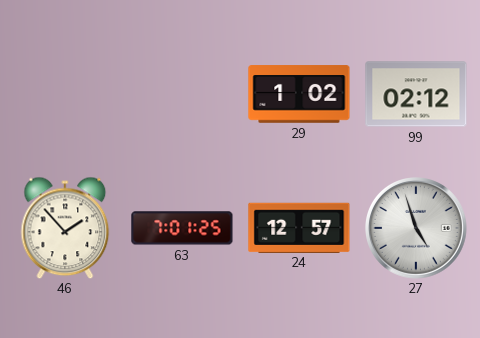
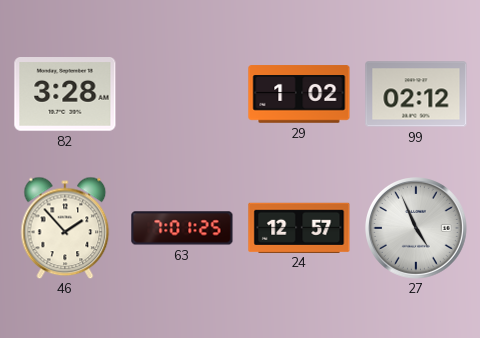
82: none -> 3:28
27: 4:57 -> 4:56
